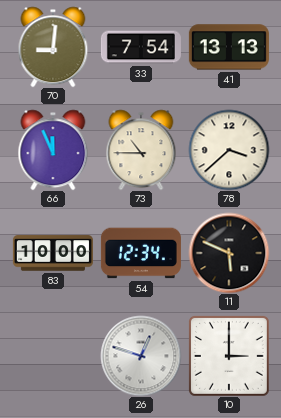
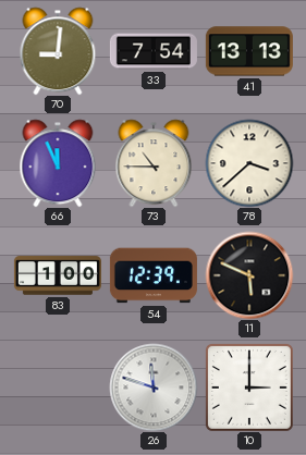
83: 10:00 -> 1:00
54: 12:34 -> 12:39
26: 12:48 -> 11:48
